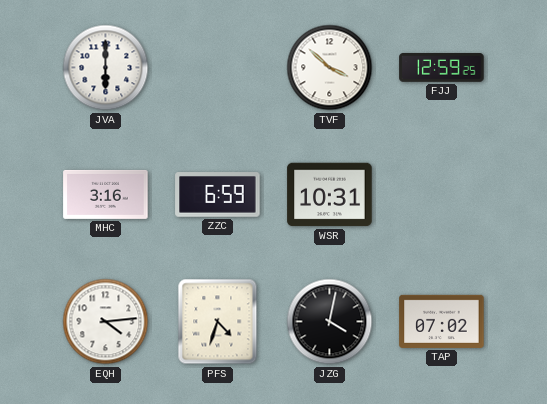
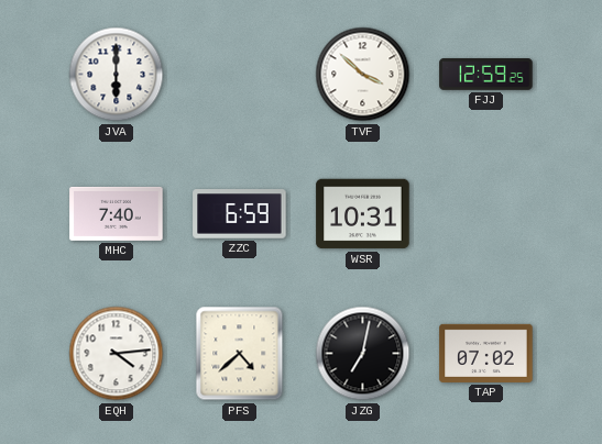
MHC: 3:16 -> 7:40
PFS: 4:33 -> 4:38
JZG: 4:02 -> 7:02
